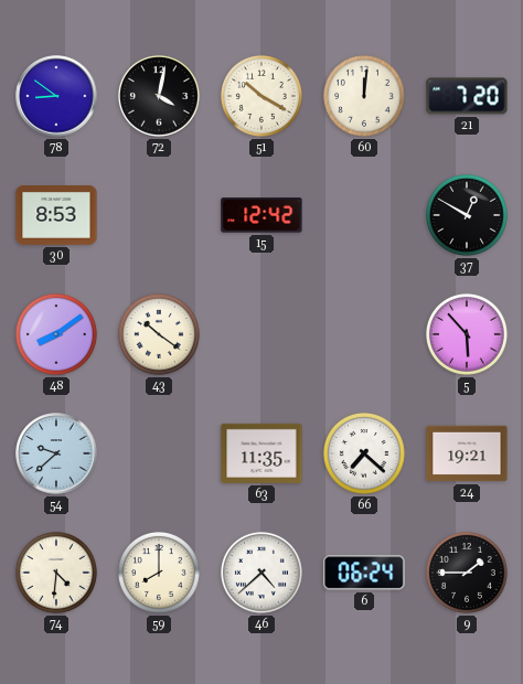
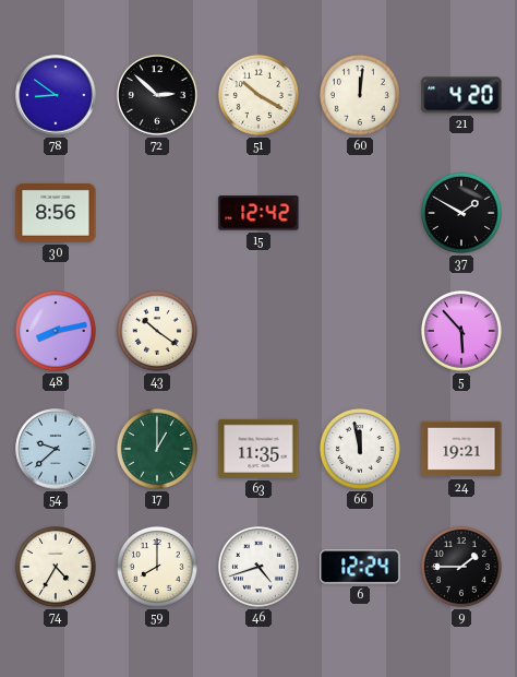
72: 4:02 -> 2:52
21: 7:20 -> 4:20
30: 8:53 -> 8:56
37: 12:50 -> 1:50
48: 8:09 -> 8:13
17: none -> 1:00
66: 7:22 -> 11:58
74: 4:31 -> 4:35
46: 4:38 -> 4:42
6: 06:24 -> 12:24
